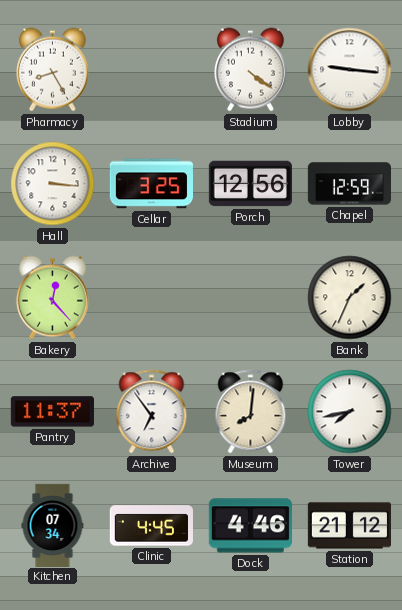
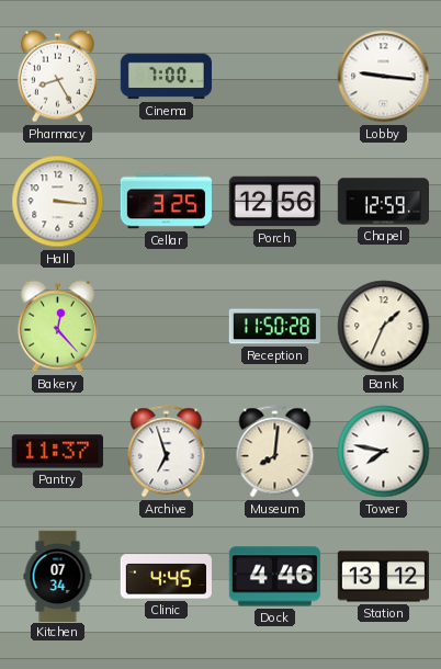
Cinema: none -> 7:00
Stadium: 4:21 -> none
Reception: none -> 11:50
Archive: 6:54 -> 6:57
Tower: 7:43 -> 7:47
Station: 21:12 -> 13:12
